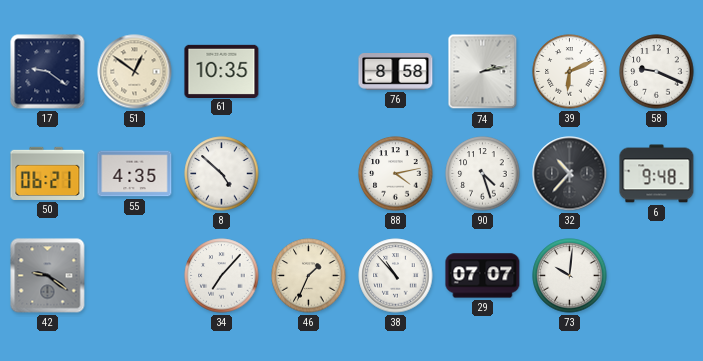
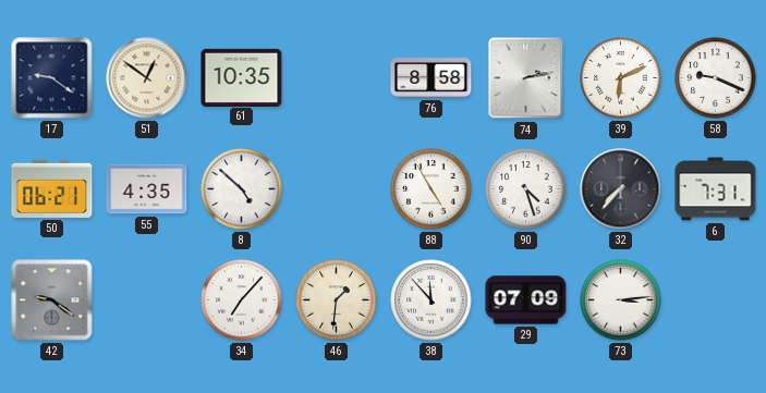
88: 4:13 -> 4:55
32: 10:37 -> 7:37
6: 9:48 -> 7:31
46: 1:34 -> 1:31
38: 10:53 -> 11:53
29: 07:07 -> 07:09
73: 10:01 -> 3:14
